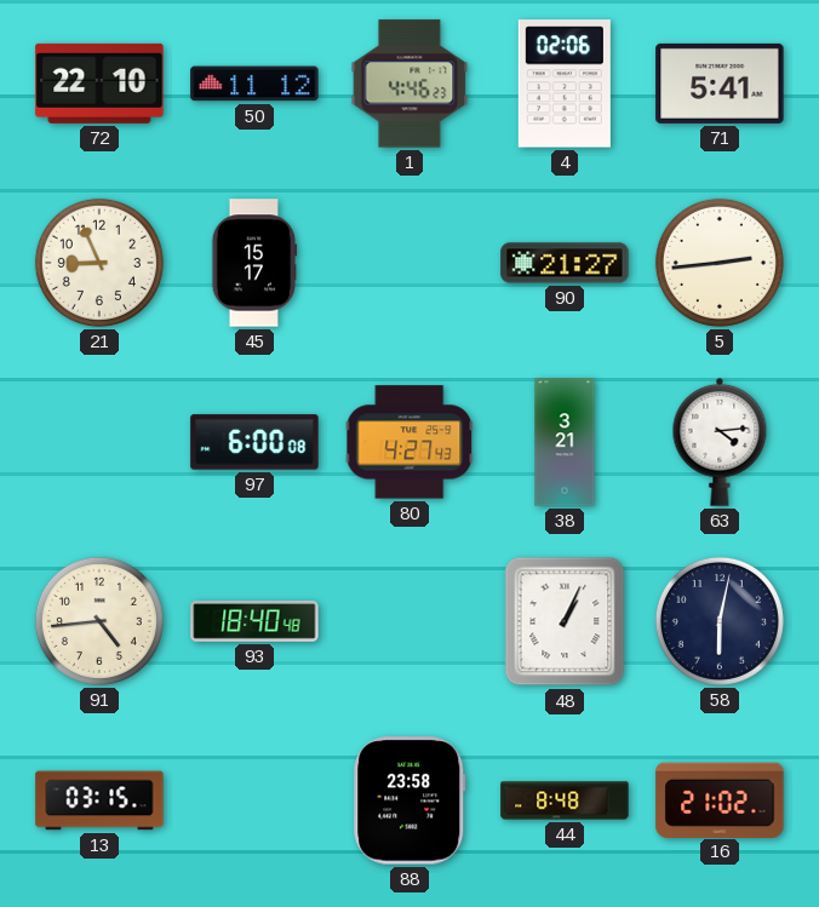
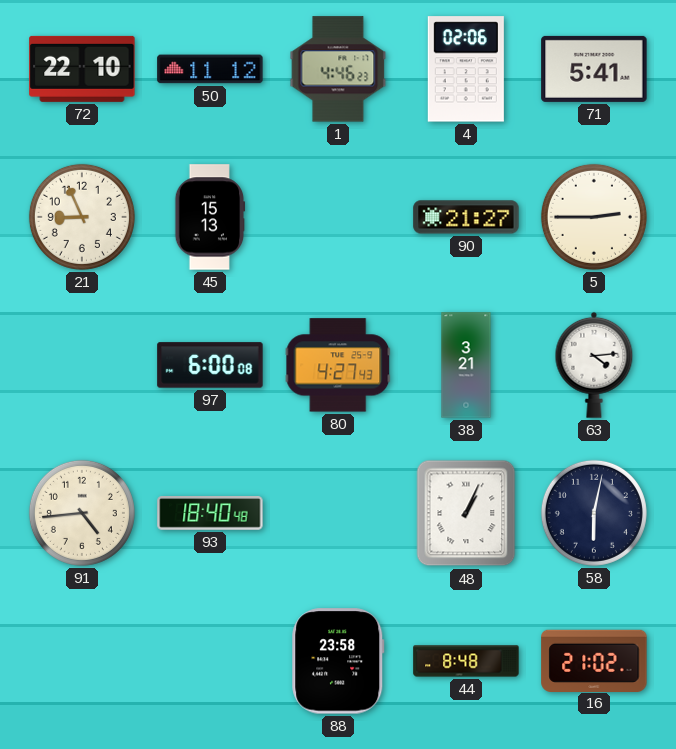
45: 15:17 -> 15:13
5: 2:44 -> 2:45
13: 03:15 -> none
